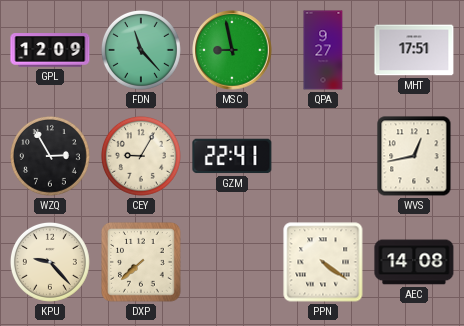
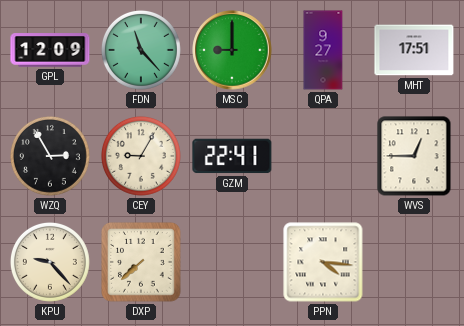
MSC: 8:58 -> 9:00
WVS: 12:43 -> 12:45
PPN: 4:21 -> 4:16
AEC: 14:08 -> none
